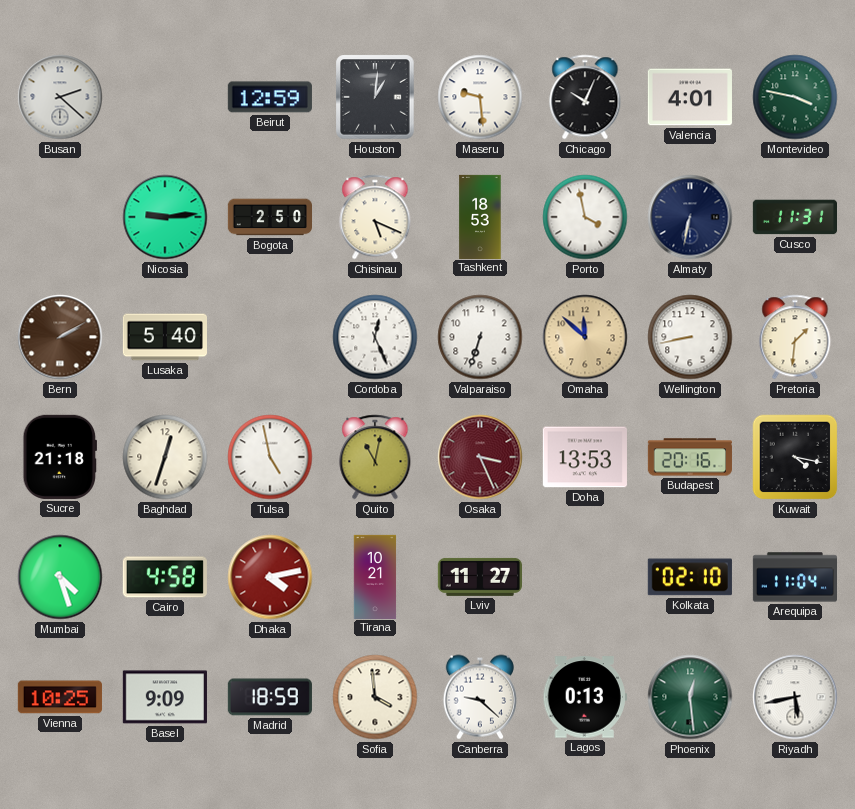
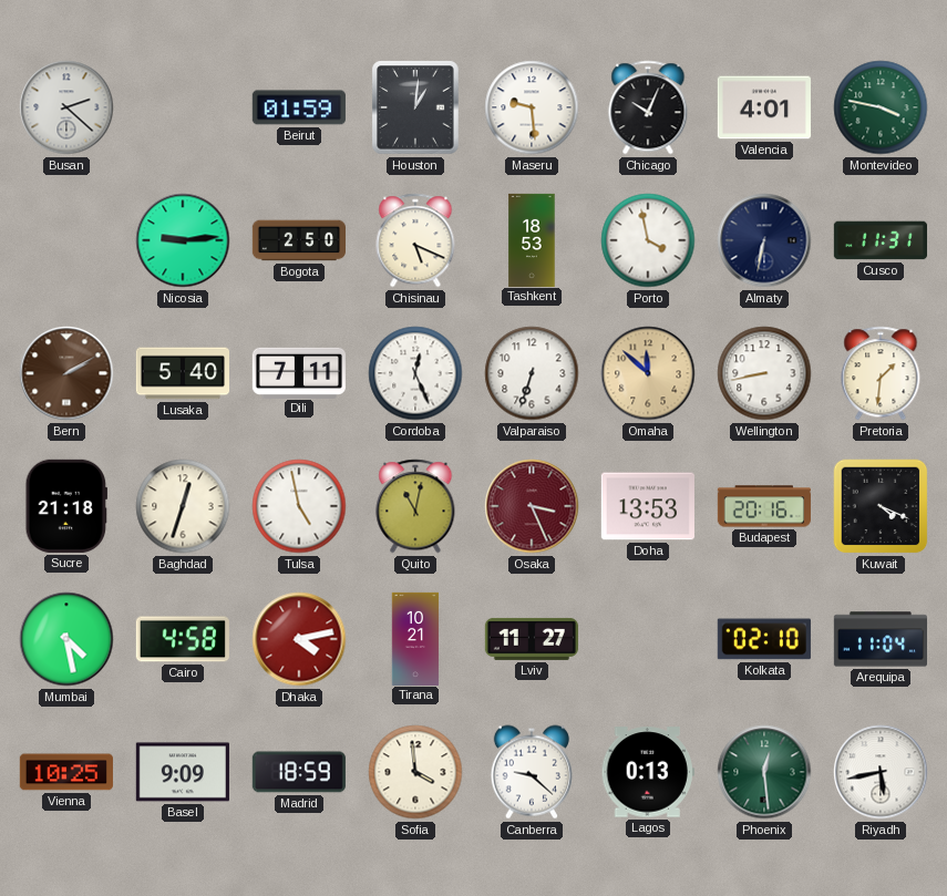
Beirut: 12:59 -> 01:59
Dili: none -> 7:11
Kuwait: 4:17 -> 4:19
Mumbai: 4:27 -> 4:28
